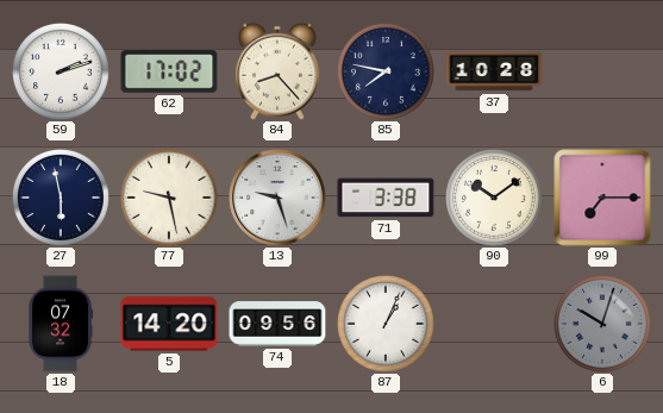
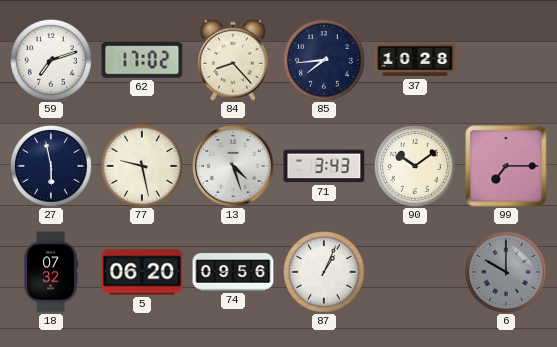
59: 2:12 -> 7:12
85: 7:47 -> 7:44
13: 9:27 -> 4:27
71: 3:38 -> 3:43
5: 14:20 -> 06:20
6: 10:03 -> 10:00
